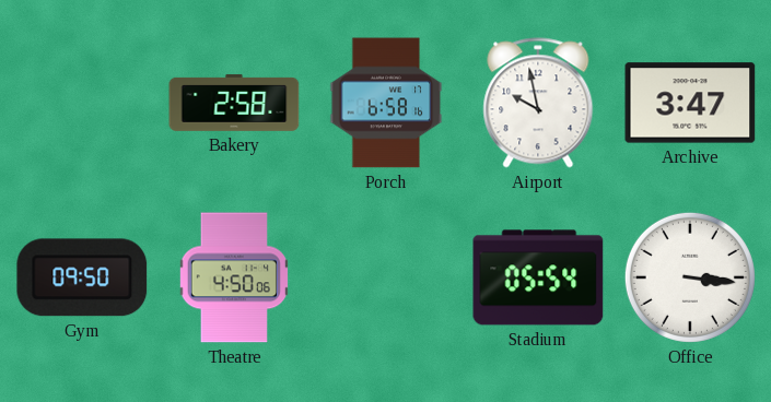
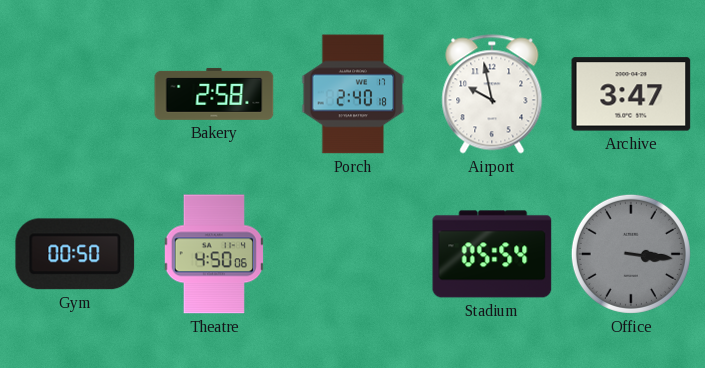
Porch: 6:58 -> 2:40
Gym: 09:50 -> 00:50
Office dial: white -> grey
